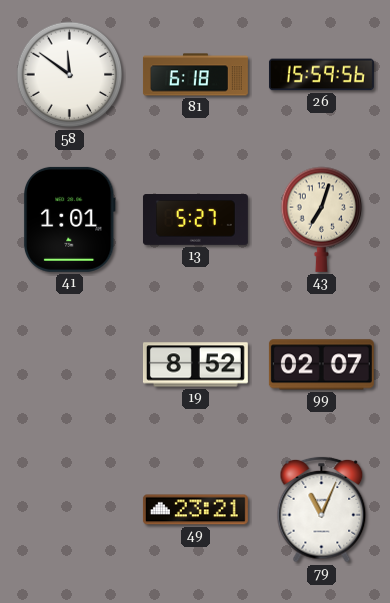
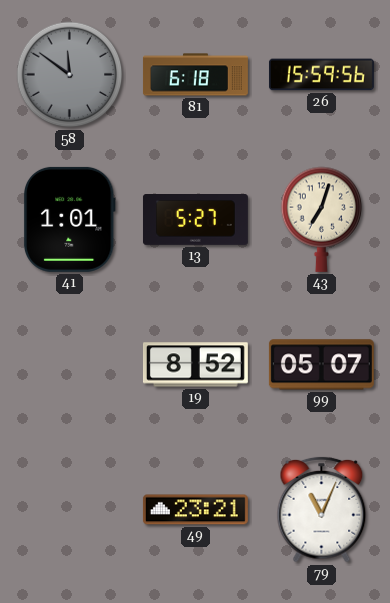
58 dial: white -> grey
99: 02:07 -> 05:07
